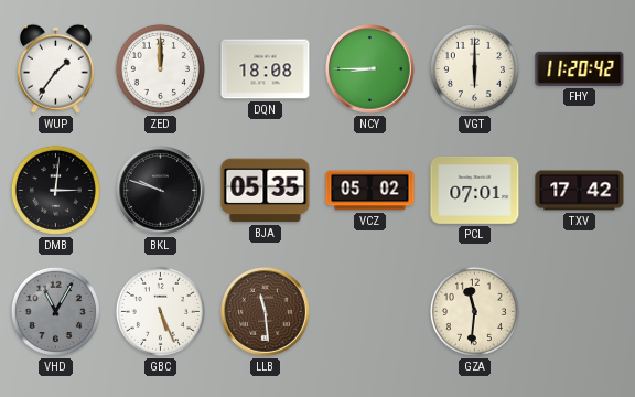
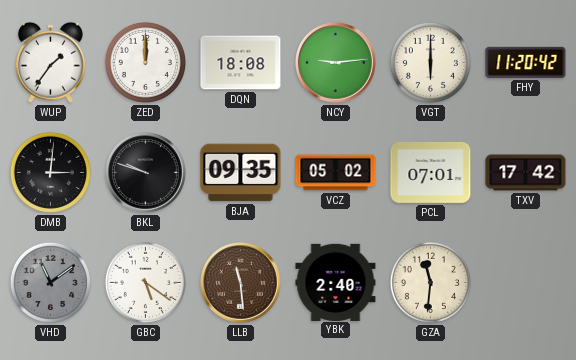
NCY: 8:45 -> 9:14
BJA: 05:35 -> 09:35
VHD: 11:05 -> 11:09
GBC: 5:26 -> 5:21
YBK: none -> 2:40
